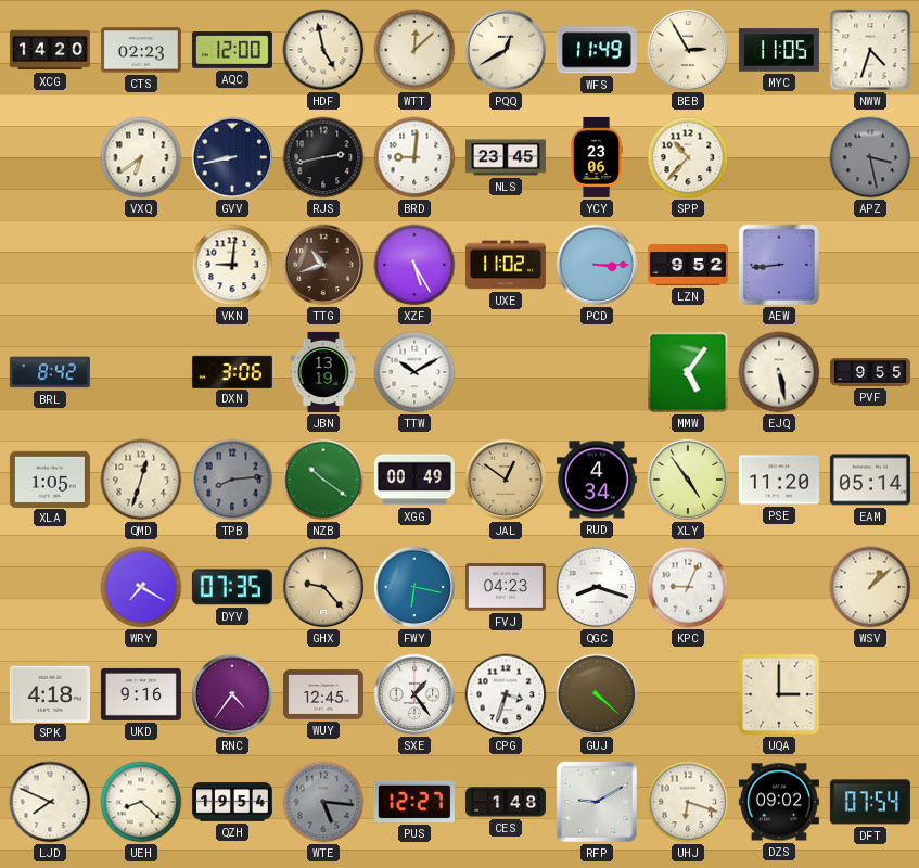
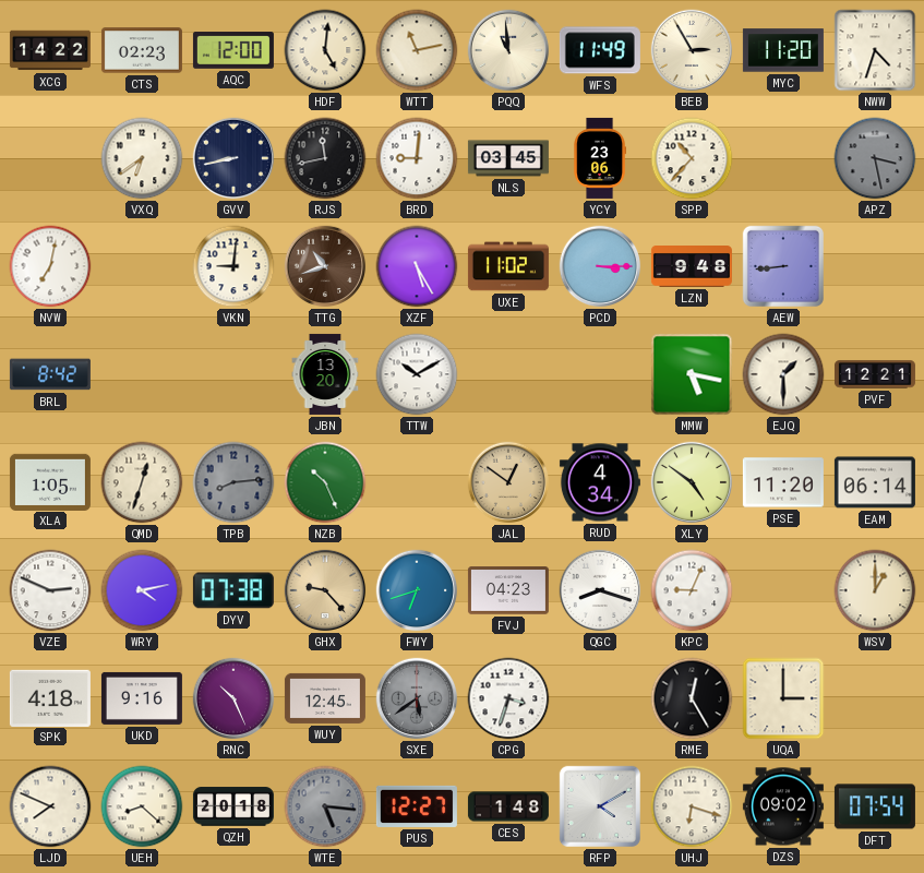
XCG: 14:20 -> 14:22
HDF: 4:58 -> 5:01
WTT: 12:08 -> 11:13
PQQ: 12:40 -> 10:59
MYC: 11:05 -> 11:20
RJS: 2:43 -> 11:43
NLS: 23:45 -> 03:45
NVW: none -> 7:02
LZN: 9:52 -> 9:48
DXN: 3:06 -> none
JBN: 13:19 -> 13:20
MMW: 5:06 -> 5:17
EJQ: 5:28 -> 1:30
PVF: 9:55 -> 12:21
NZB: 10:21 -> 10:26
XGG: 00:49 -> none
XLY: 4:54 -> 4:51
EAM: 05:14 -> 06:14
VZE: none -> 2:49
WRY: 7:20 -> 4:13
DYV: 07:35 -> 07:38
FWY: 6:17 -> 6:42
WSV: 1:08 -> 1:00
RNC: 4:36 -> 10:26
SXE: 1:24 -> 5:39
SXE dial: white -> grey
GUJ: 4:22 -> none
RME: none -> 12:25
QZH: 19:54 -> 20:18
RFP: 9:10 -> 4:10
